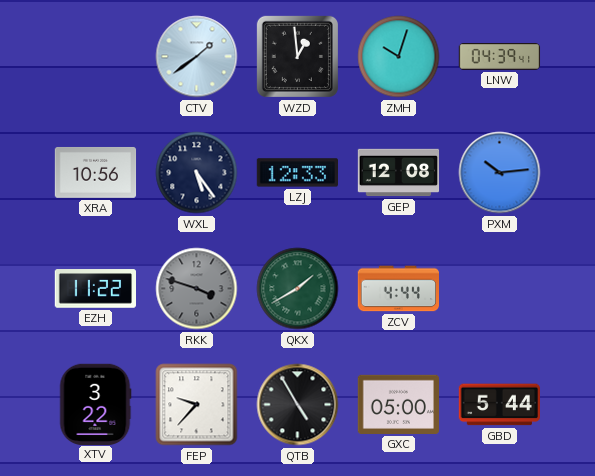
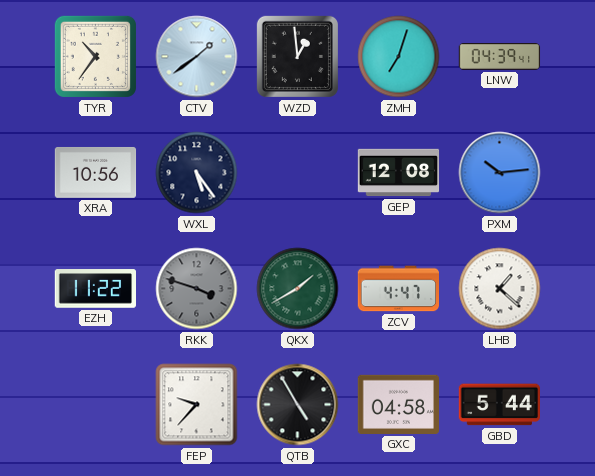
TYR: none -> 10:36
ZMH: 10:03 -> 7:03
LZJ: 12:33 -> none
ZCV: 4:44 -> 4:47
LHB: none -> 1:22
XTV: 3:22 -> none
GXC: 05:00 -> 04:58
